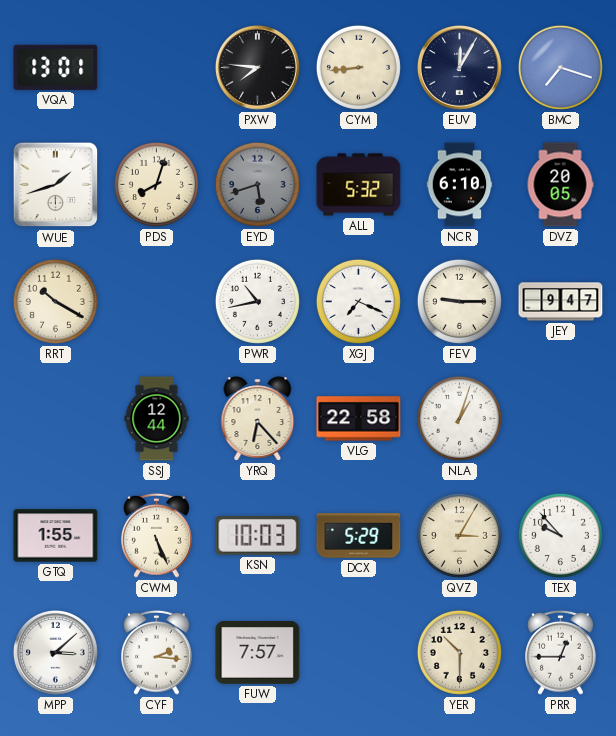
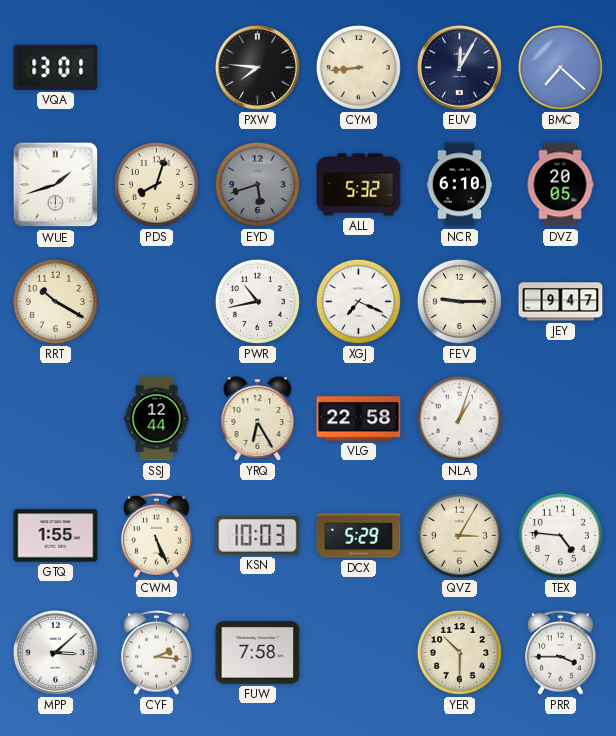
BMC: 7:18 -> 7:22
YRQ: 6:23 -> 6:25
TEX: 9:53 -> 4:46
FUW: 7:57 -> 7:58
PRR: 12:45 -> 3:45
